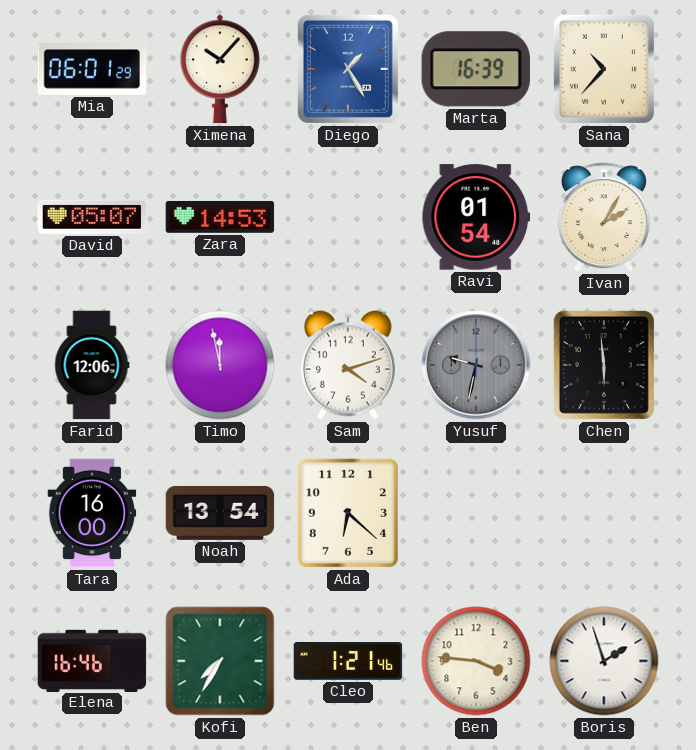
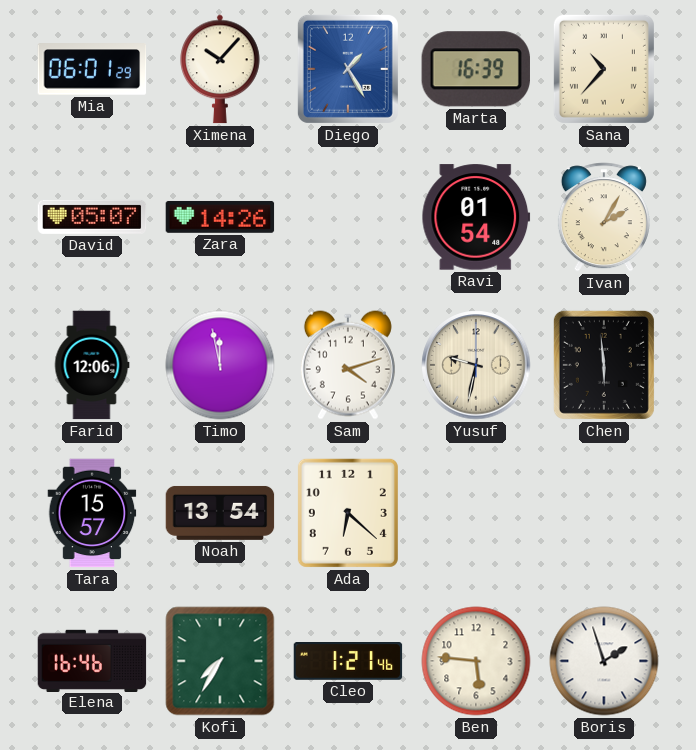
Zara: 14:53 -> 14:26
Yusuf dial: grey -> cream
Tara: 16:00 -> 15:57
Ben: 3:46 -> 5:46
